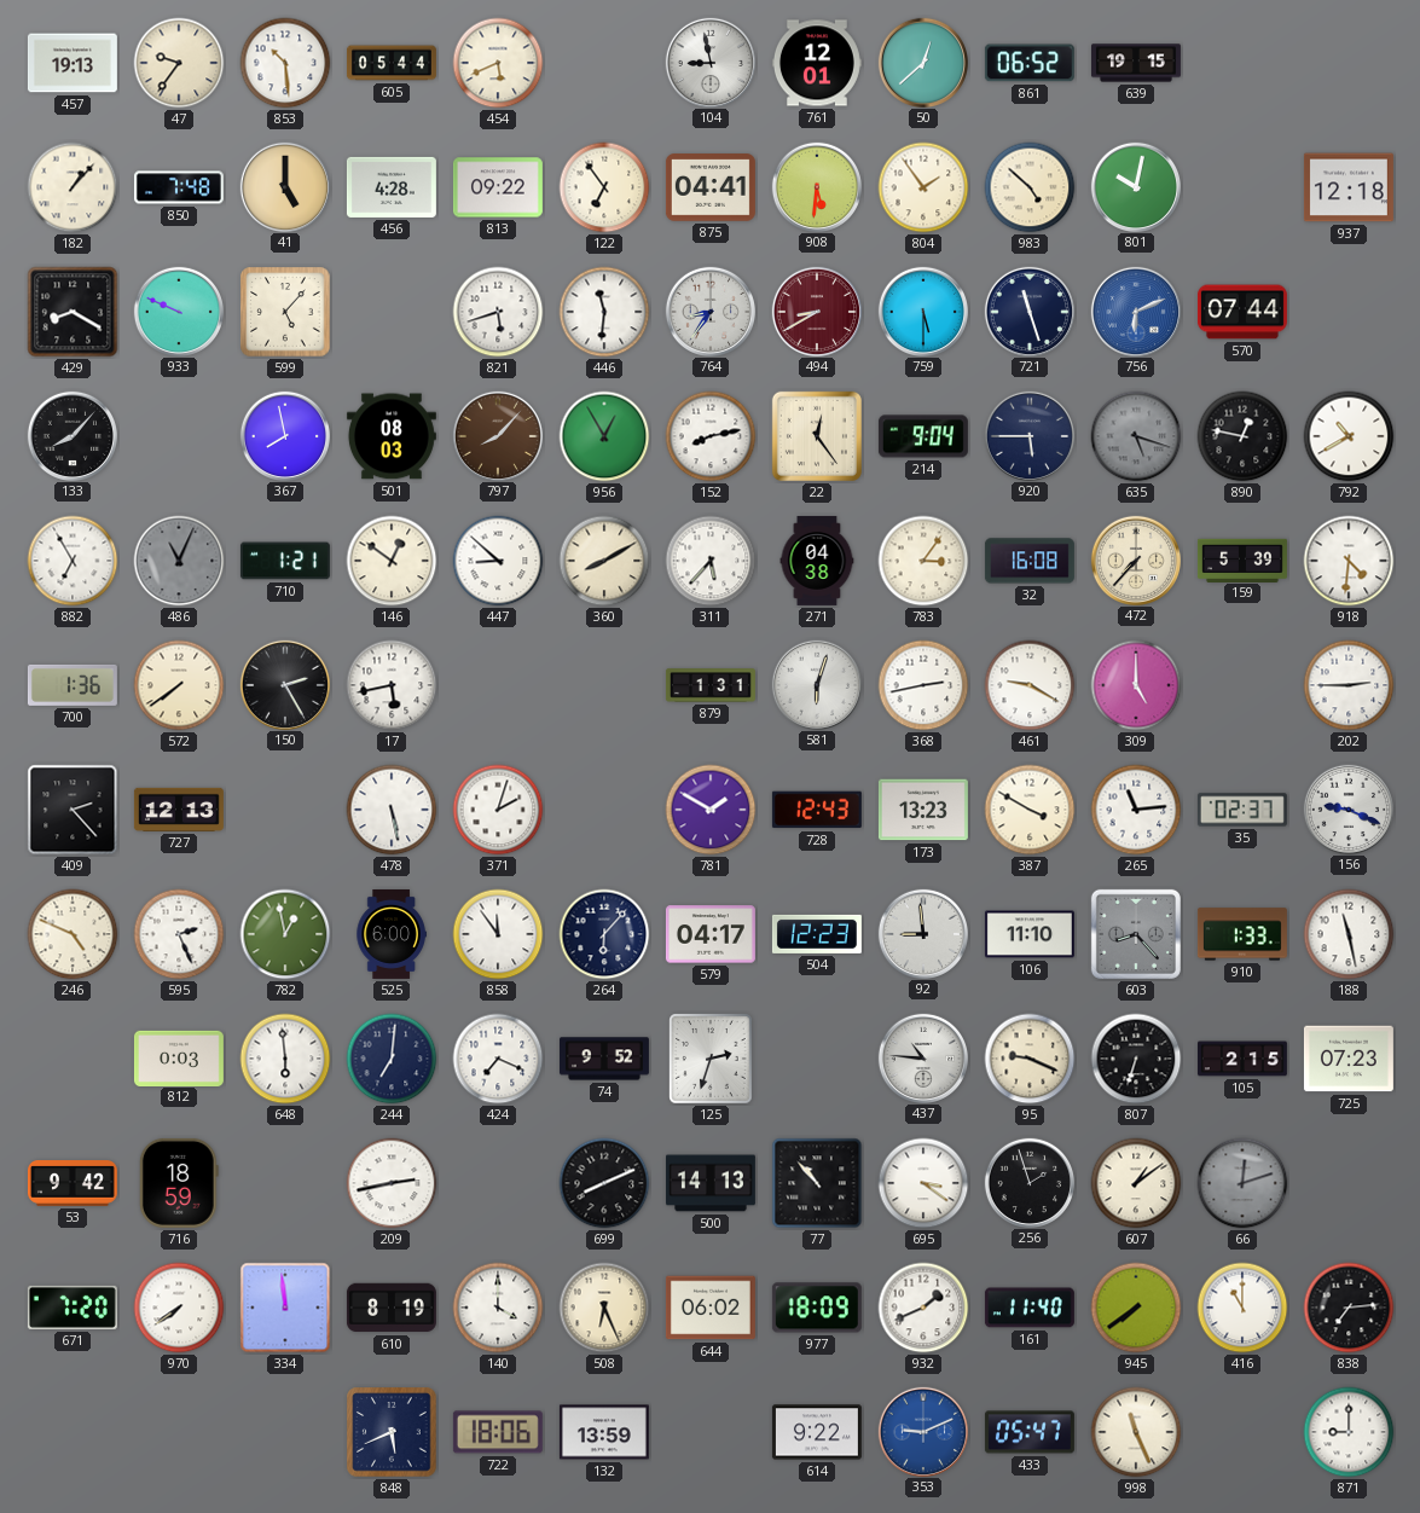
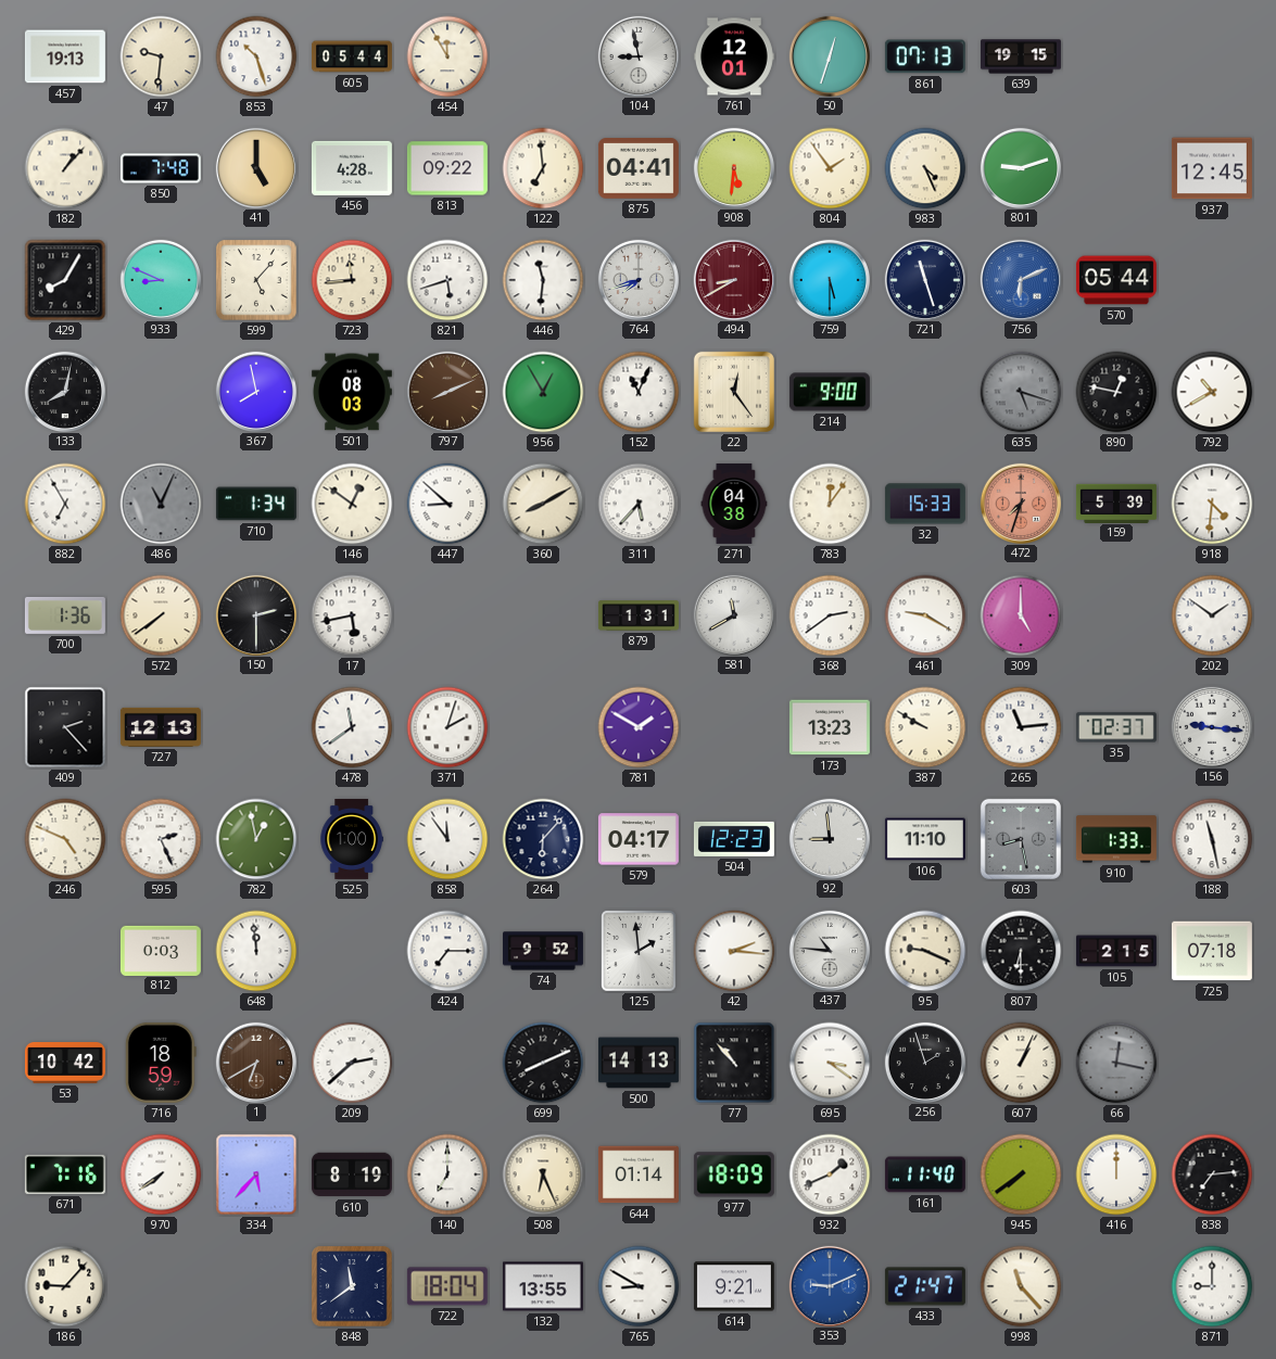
47: 9:36 -> 9:31
853: 10:29 -> 10:27
454: 5:41 -> 11:55
50: 12:38 -> 12:33
861: 06:52 -> 07:13
122: 6:54 -> 6:59
983: 4:52 -> 4:26
801: 10:02 -> 9:12
937: 12:18 -> 12:45
429: 8:20 -> 8:05
933: 9:49 -> 8:49
723: none -> 11:44
764: 8:36 -> 7:42
570: 07:44 -> 05:44
133: 8:07 -> 8:02
797: 8:07 -> 8:11
152: 8:13 -> 11:04
214: 9:04 -> 9:00
920: 5:45 -> none
710: 1:21 -> 1:34
783: 3:06 -> 12:06
32: 16:08 -> 15:33
472: 7:37 -> 7:33
472 dial: cream -> salmon
150: 2:25 -> 2:30
581: 6:03 -> 11:40
368: 2:43 -> 2:39
202: 2:45 -> 1:51
478: 5:28 -> 11:39
728: 12:43 -> none
387: 3:50 -> 9:50
156: 9:19 -> 9:16
525: 6:00 -> 1:00
603: 8:23 -> 8:28
648: 5:59 -> 11:59
244: 7:01 -> none
424: 7:19 -> 7:15
125: 2:33 -> 1:59
42: none -> 2:16
807: 6:33 -> 6:30
725: 07:23 -> 07:18
53: 9:42 -> 10:42
1: none -> 6:40
209: 2:43 -> 2:38
607: 1:09 -> 1:04
66: 12:12 -> 12:17
671: 7:20 -> 7:16
334: 11:59 -> 5:37
140: 4:00 -> 7:00
644: 06:02 -> 01:14
416: 11:00 -> 12:00
186: none -> 9:07
848: 5:41 -> 11:39
722: 18:06 -> 18:04
132: 13:59 -> 13:55
765: none -> 8:50
614: 9:22 -> 9:21
433: 05:47 -> 21:47
998: 11:26 -> 11:23
